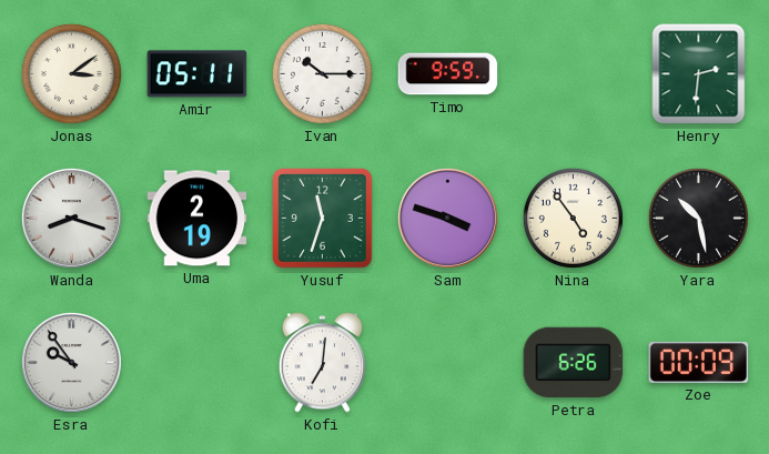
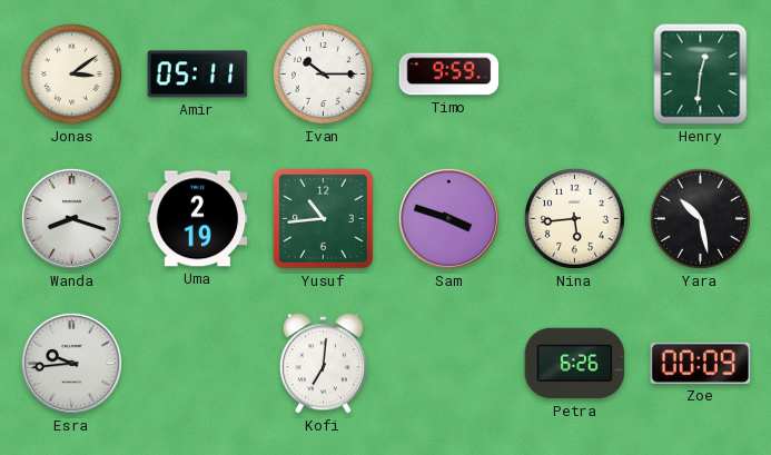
Henry: 2:31 -> 12:31
Yusuf: 11:33 -> 10:44
Nina: 4:54 -> 5:44
Esra: 9:54 -> 9:44
